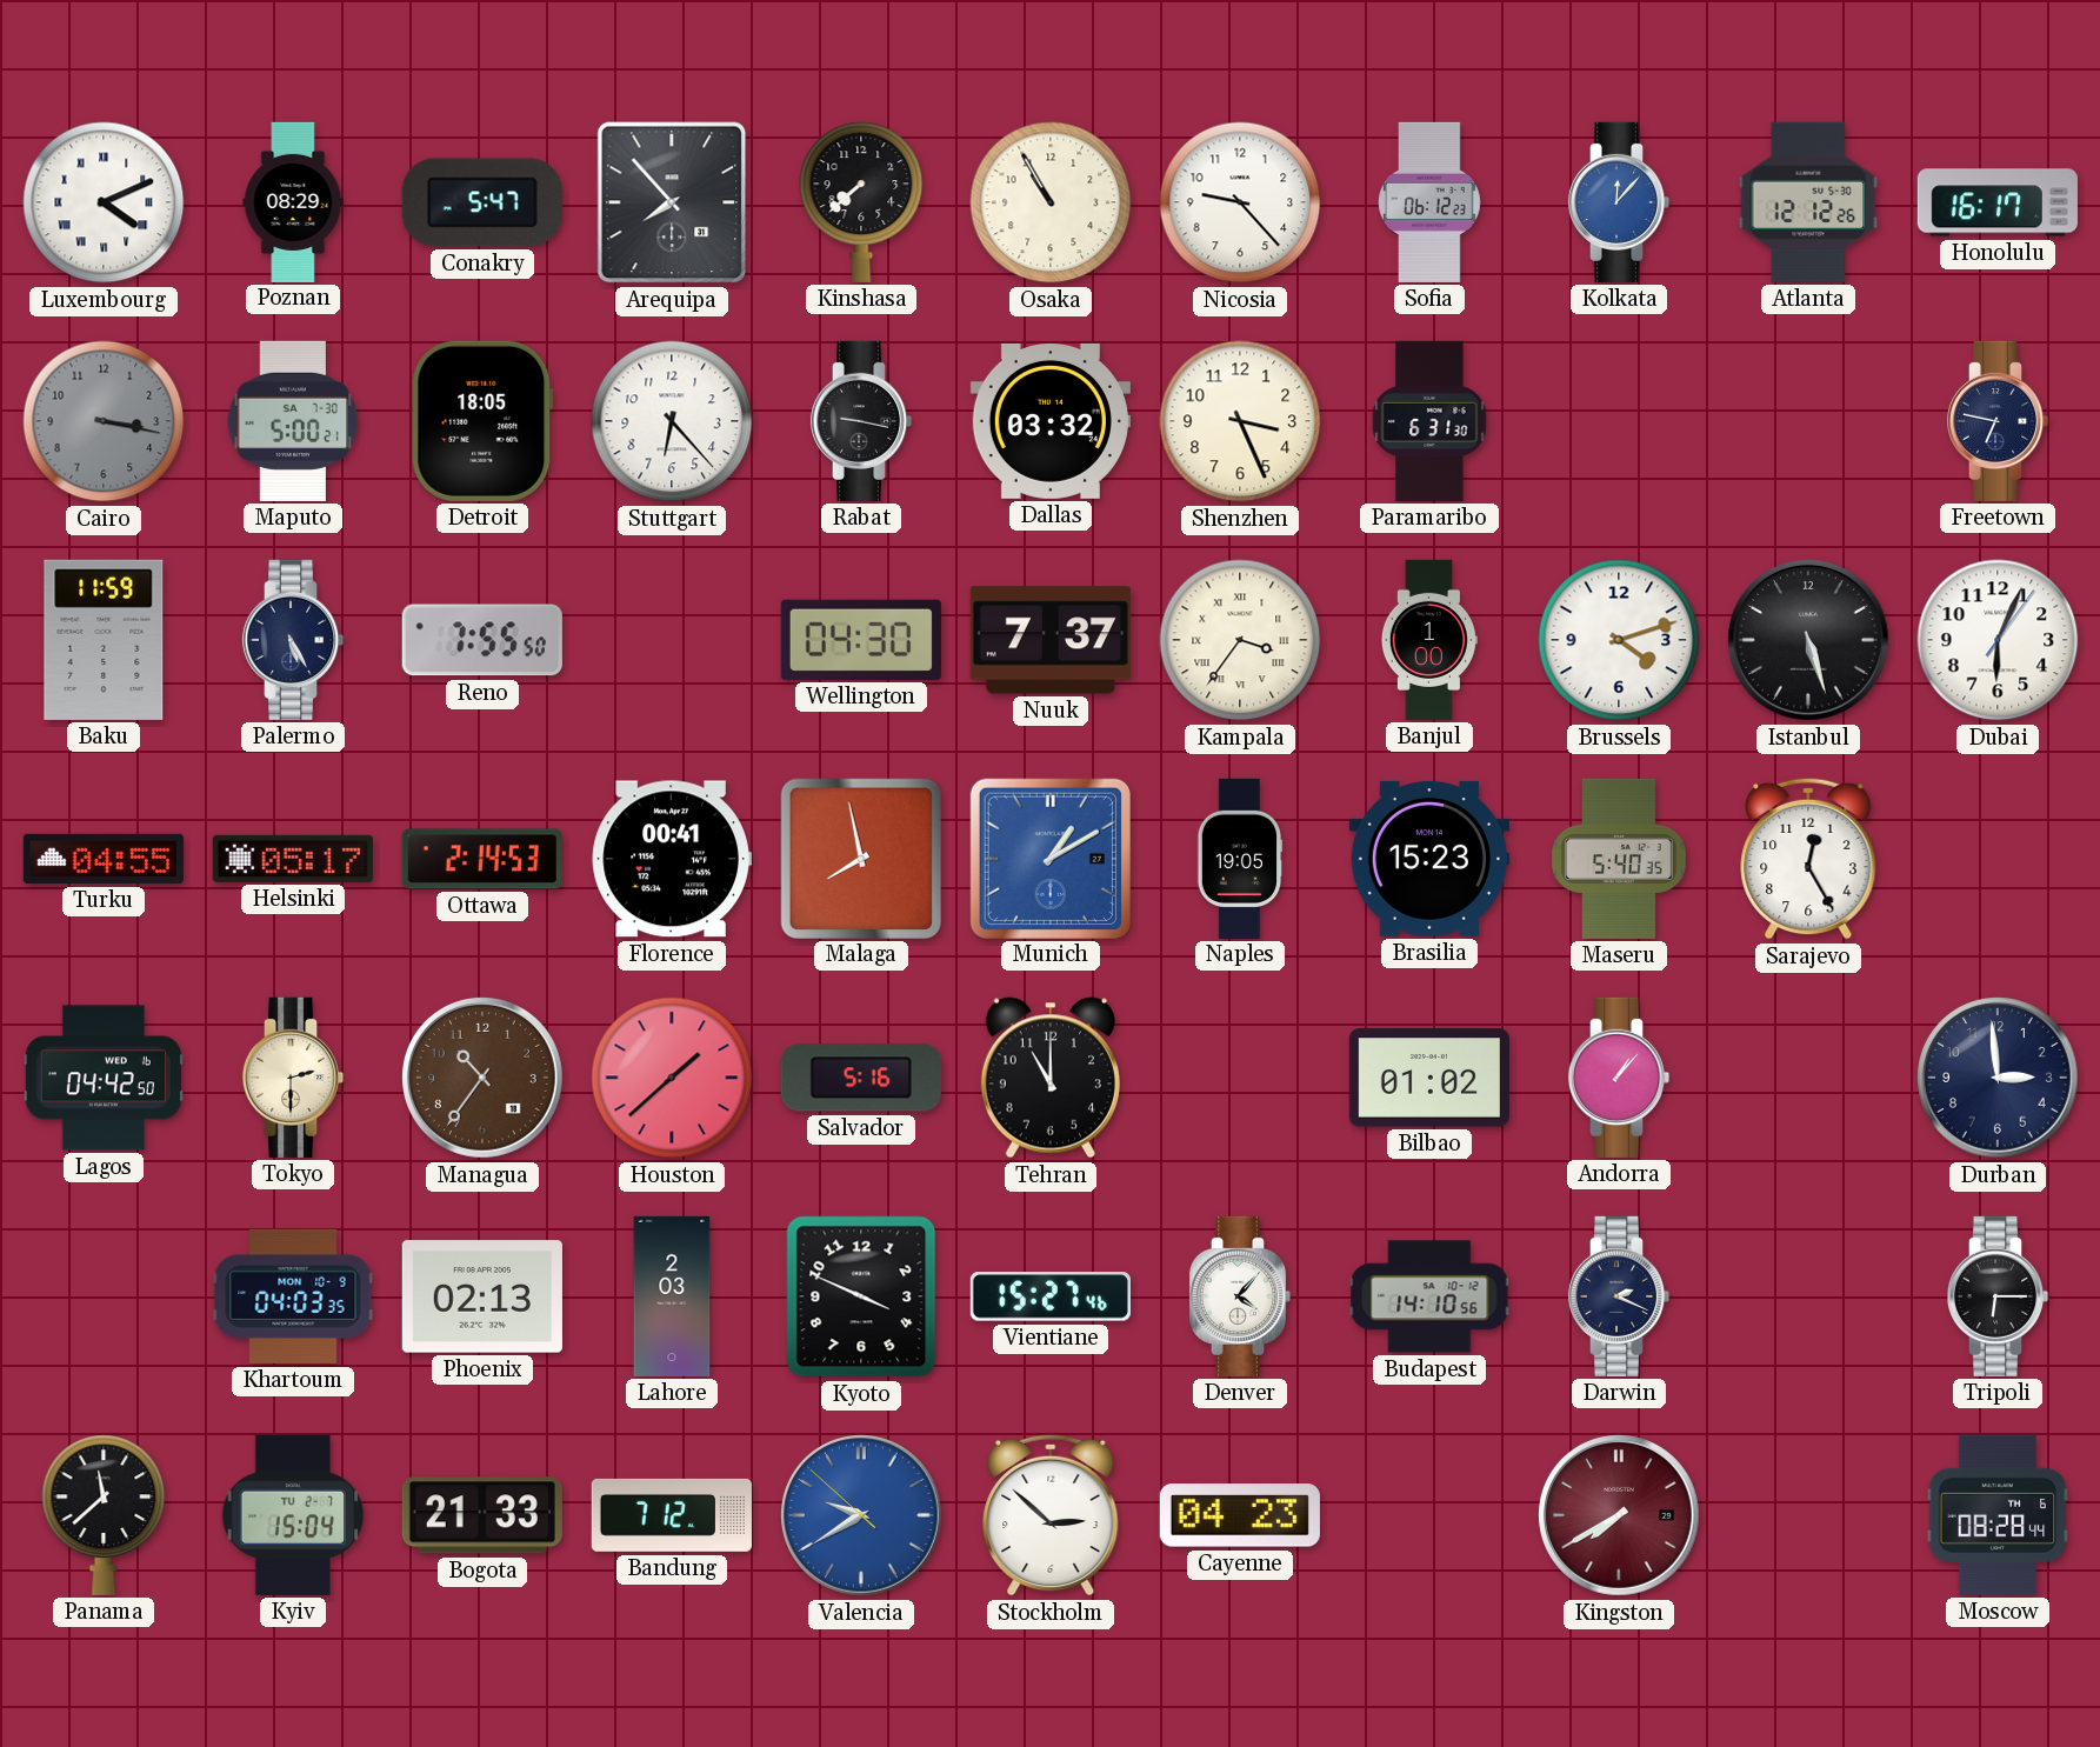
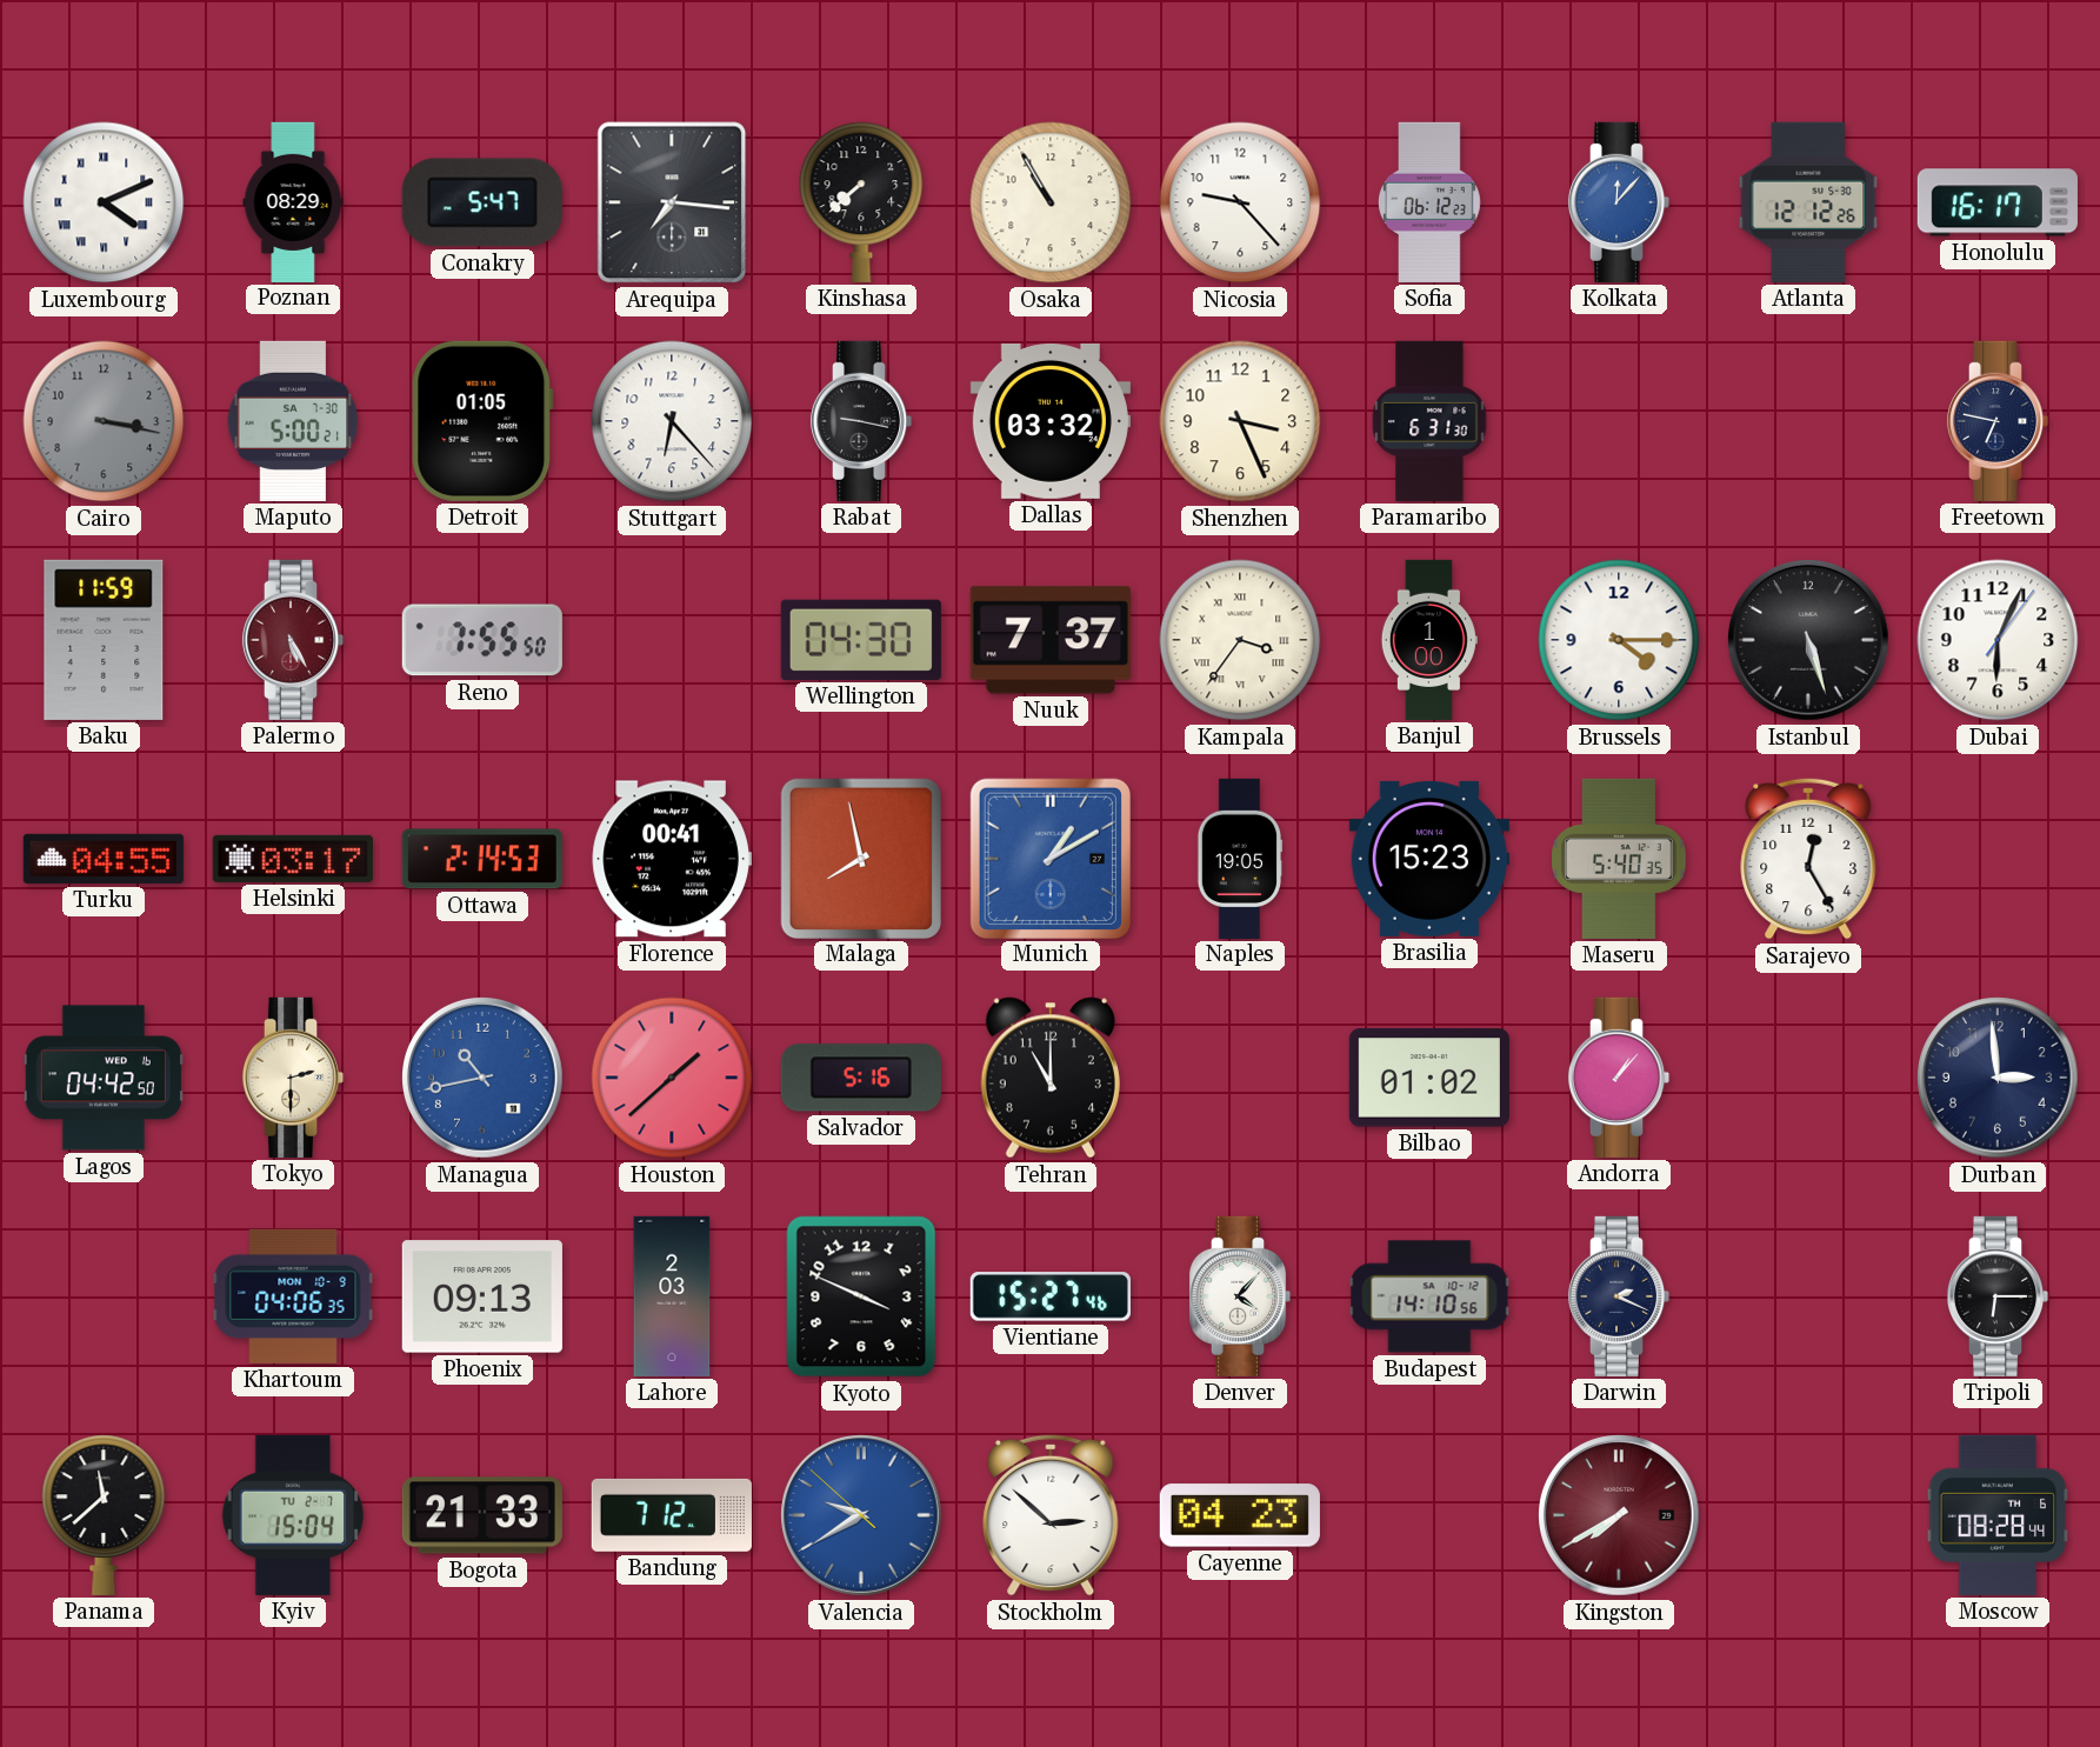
Arequipa: 7:53 -> 7:16
Detroit: 18:05 -> 01:05
Palermo dial: navy -> burgundy
Brussels: 4:12 -> 4:15
Helsinki: 05:17 -> 03:17
Managua: 10:36 -> 10:43
Managua dial: brown -> blue
Khartoum: 04:03 -> 04:06
Phoenix: 02:13 -> 09:13
